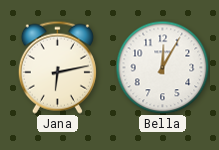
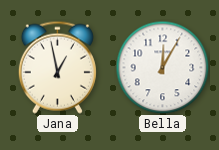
Jana: 6:13 -> 12:58
